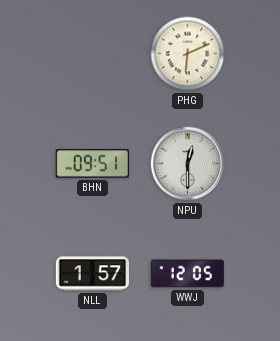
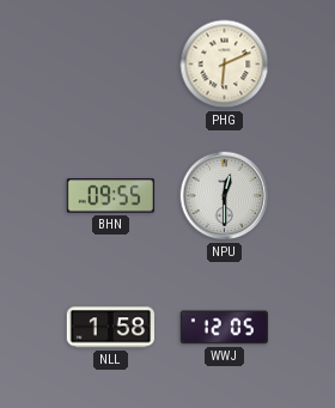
BHN: 09:51 -> 09:55
NLL: 1:57 -> 1:58
